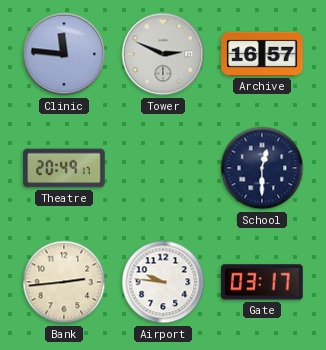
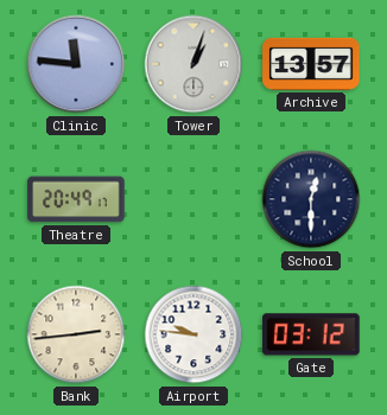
Tower: 2:49 -> 1:03
Archive: 16:57 -> 13:57
Gate: 03:17 -> 03:12
